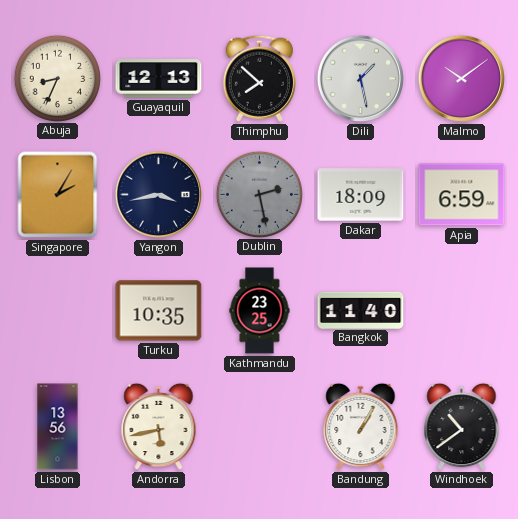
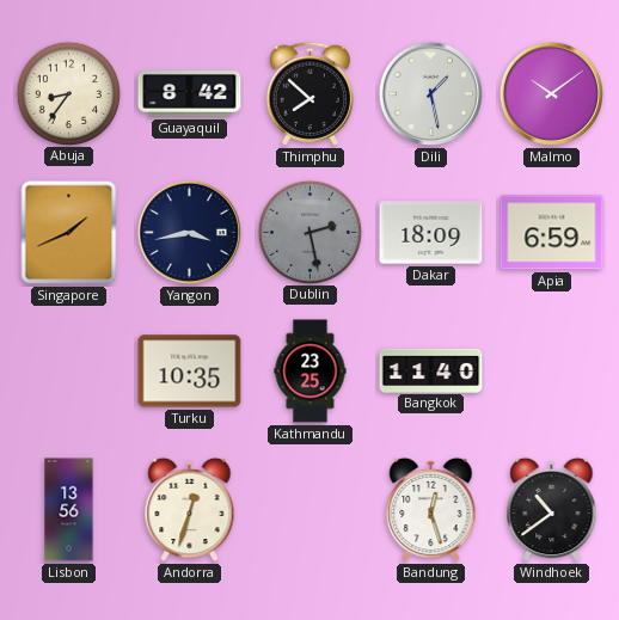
Abuja: 8:34 -> 8:36
Guayaquil: 12:13 -> 8:42
Singapore: 2:05 -> 1:41
Andorra: 5:43 -> 12:33
Bandung: 1:05 -> 12:27
